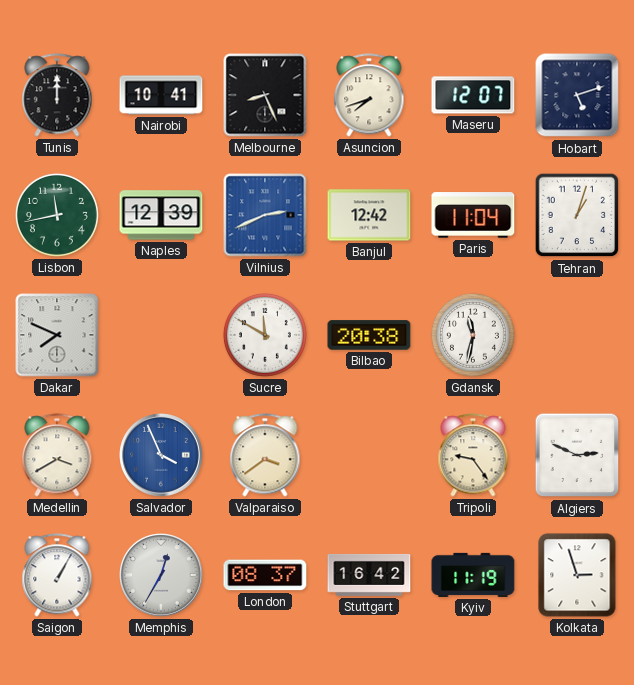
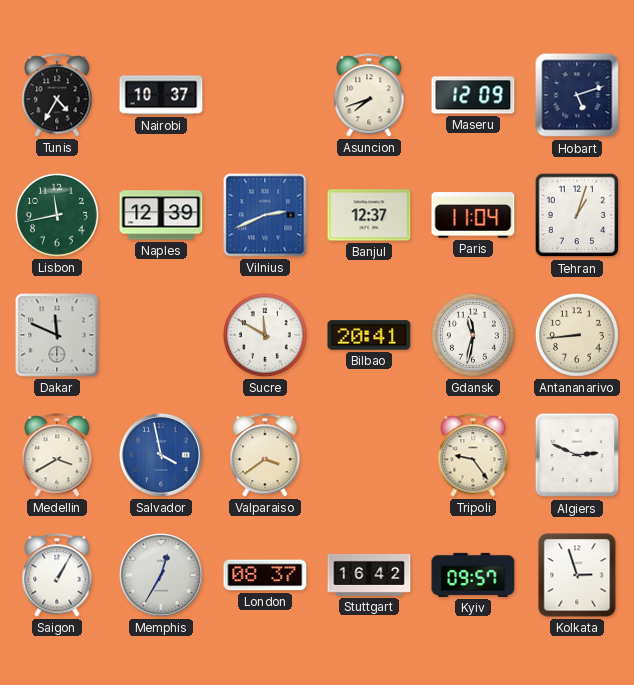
Tunis: 12:00 -> 4:35
Nairobi: 10:41 -> 10:37
Melbourne: 8:26 -> none
Maseru: 12:07 -> 12:09
Banjul: 12:42 -> 12:37
Dakar: 7:49 -> 11:49
Bilbao: 20:38 -> 20:41
Antananarivo: none -> 8:44
Salvador: 3:56 -> 3:58
Kyiv: 11:19 -> 09:57
